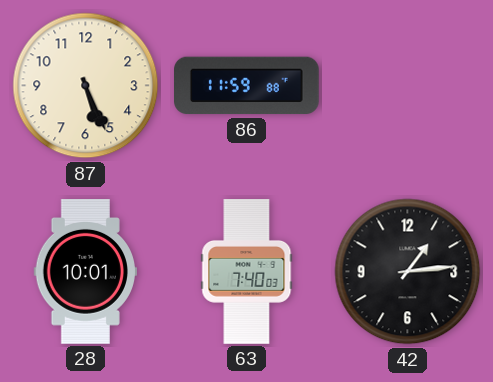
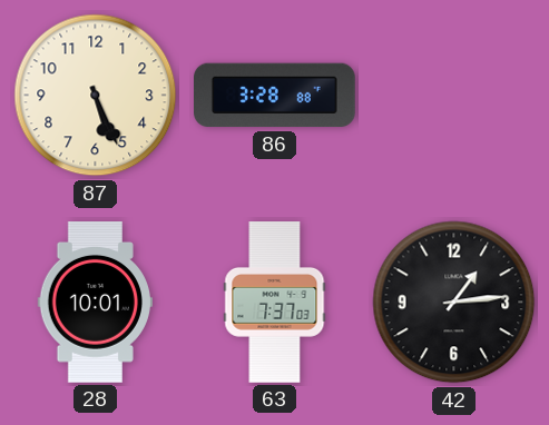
86: 11:59 -> 3:28
63: 7:40 -> 7:37
